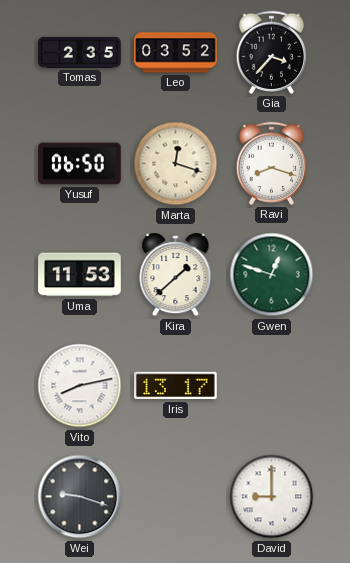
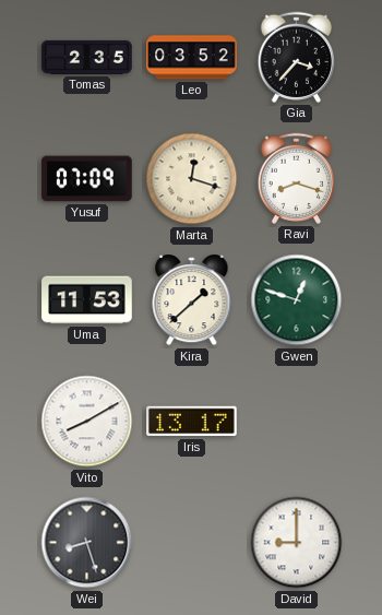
Yusuf: 06:50 -> 07:09
Vito: 8:13 -> 8:10
Wei: 9:18 -> 8:27
